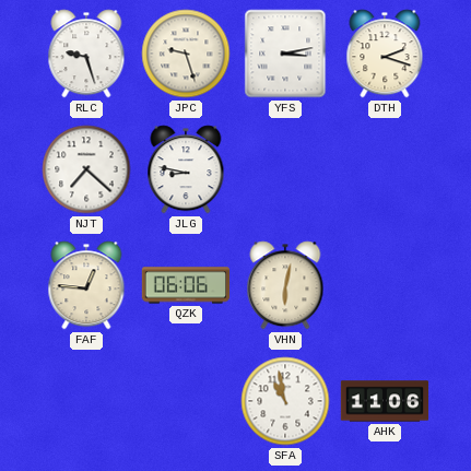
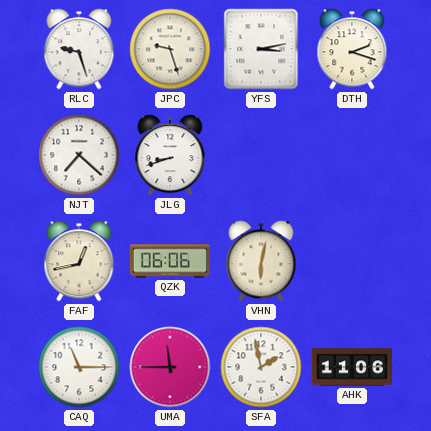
JLG: 8:47 -> 8:42
FAF: 12:46 -> 12:43
CAQ: none -> 11:15
UMA: none -> 11:45
SFA: 10:58 -> 1:58
